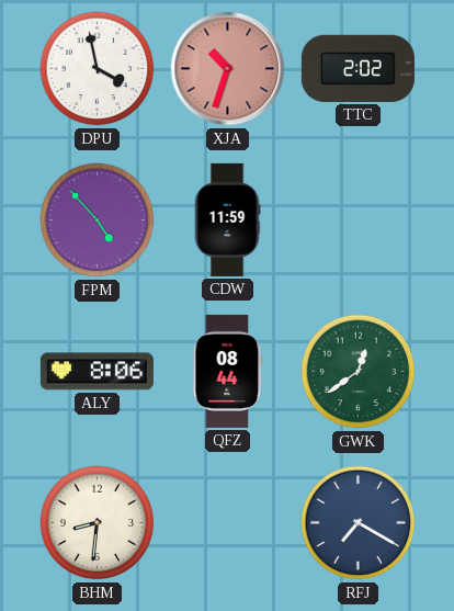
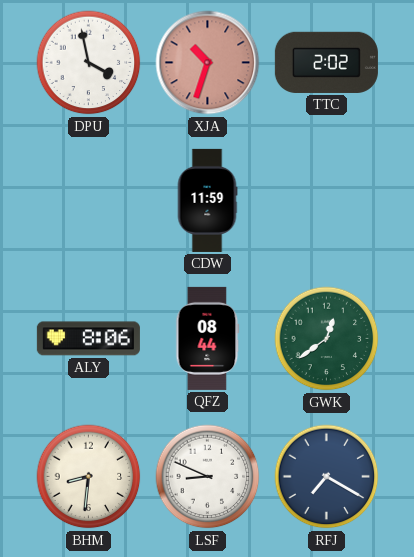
FPM: 4:53 -> none
LSF: none -> 8:49
